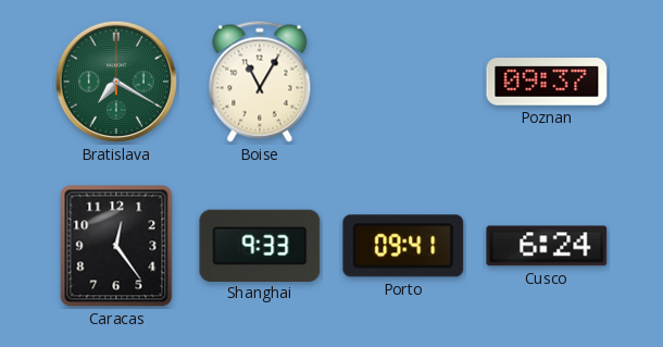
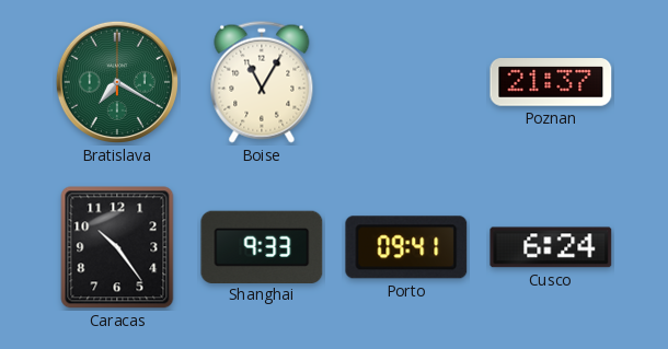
Poznan: 09:37 -> 21:37
Caracas: 12:24 -> 10:24
